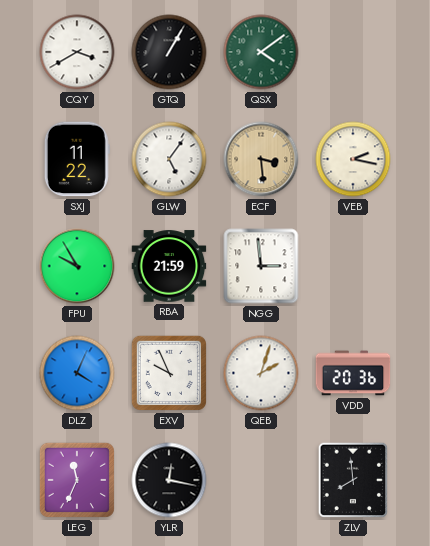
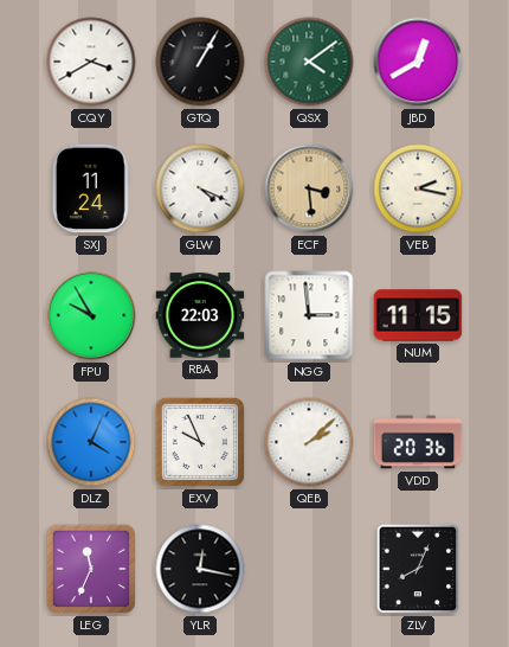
JBD: none -> 12:40
SXJ: 11:22 -> 11:24
GLW: 5:06 -> 4:19
RBA: 21:59 -> 22:03
NUM: none -> 11:15
QEB: 2:03 -> 2:08
ZLV: 7:59 -> 8:04
